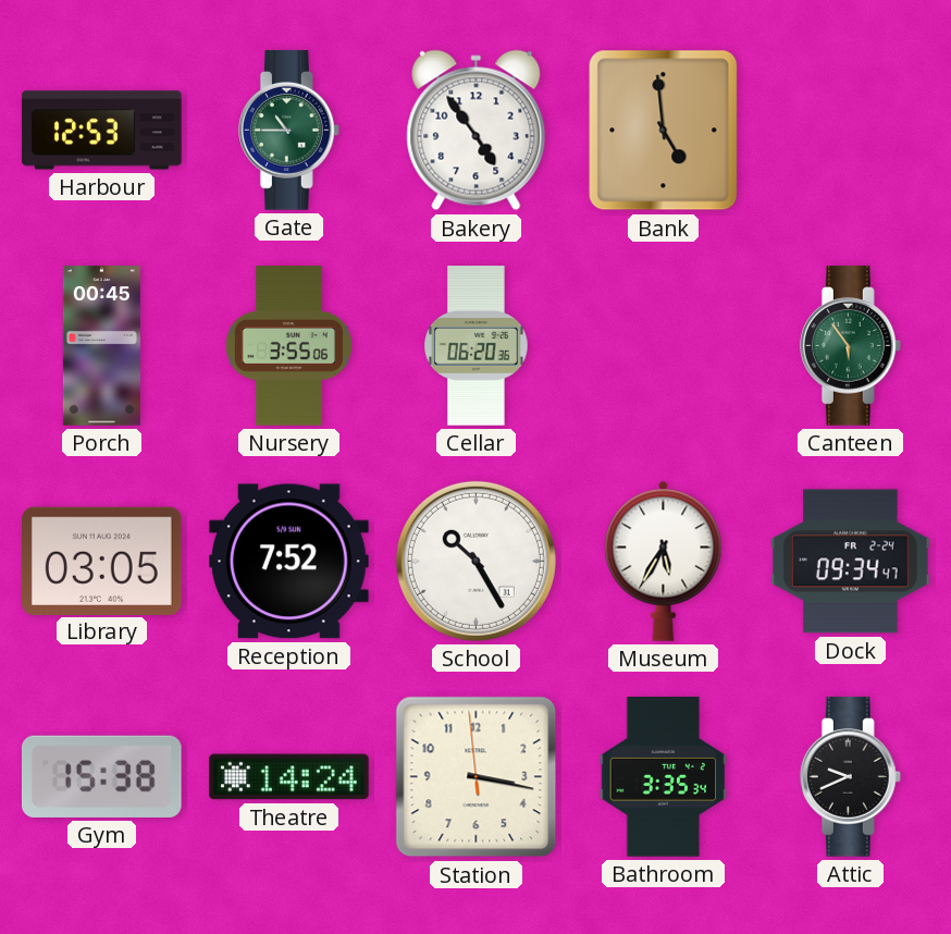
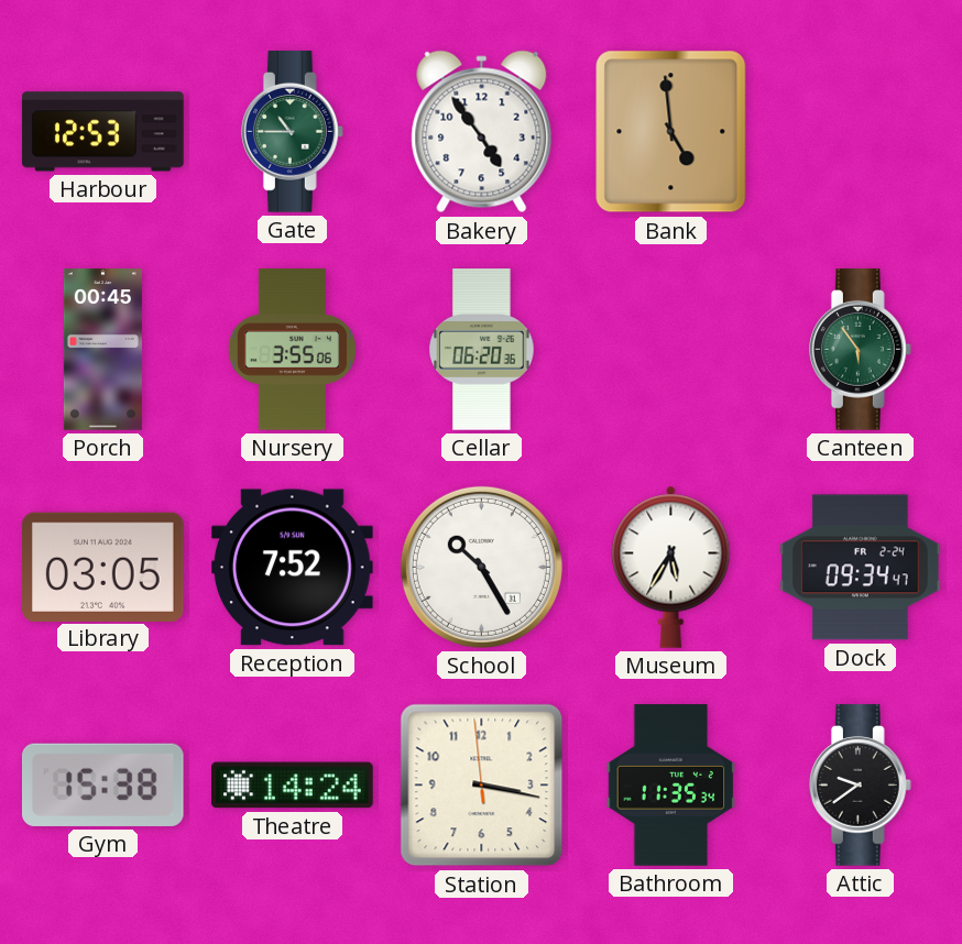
Bathroom: 3:35 -> 11:35
Attic: 9:41 -> 9:39
